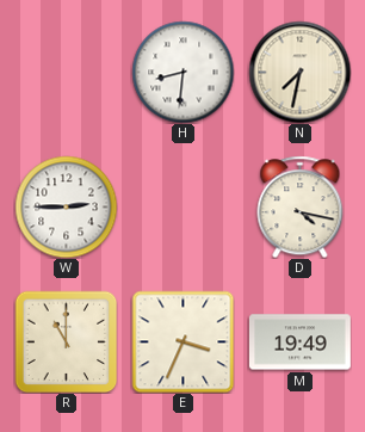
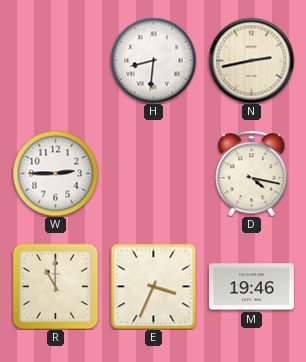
N: 7:32 -> 2:43
M: 19:49 -> 19:46
